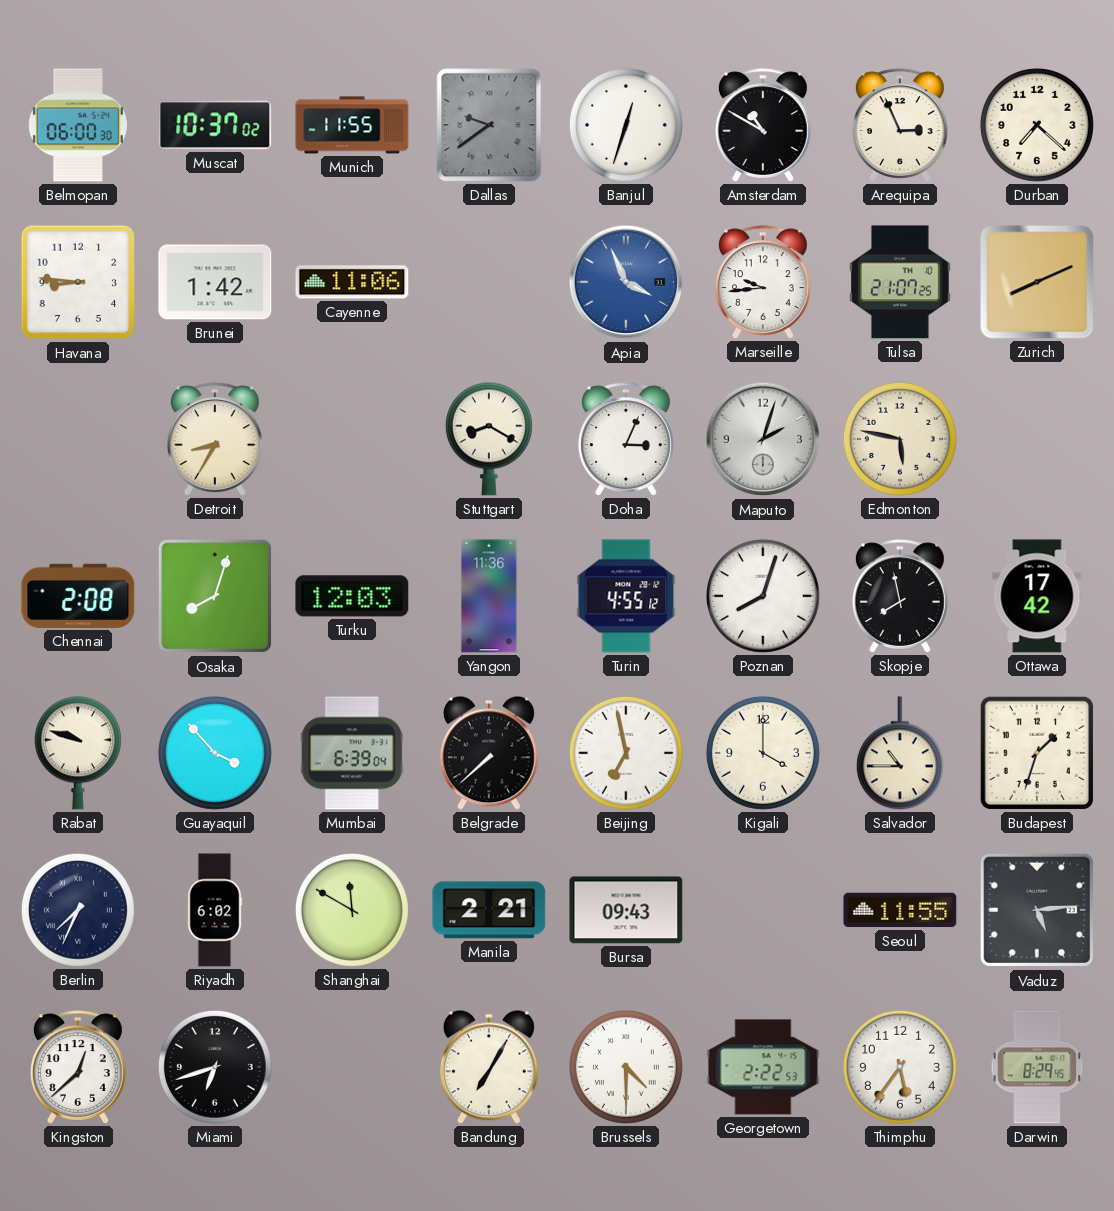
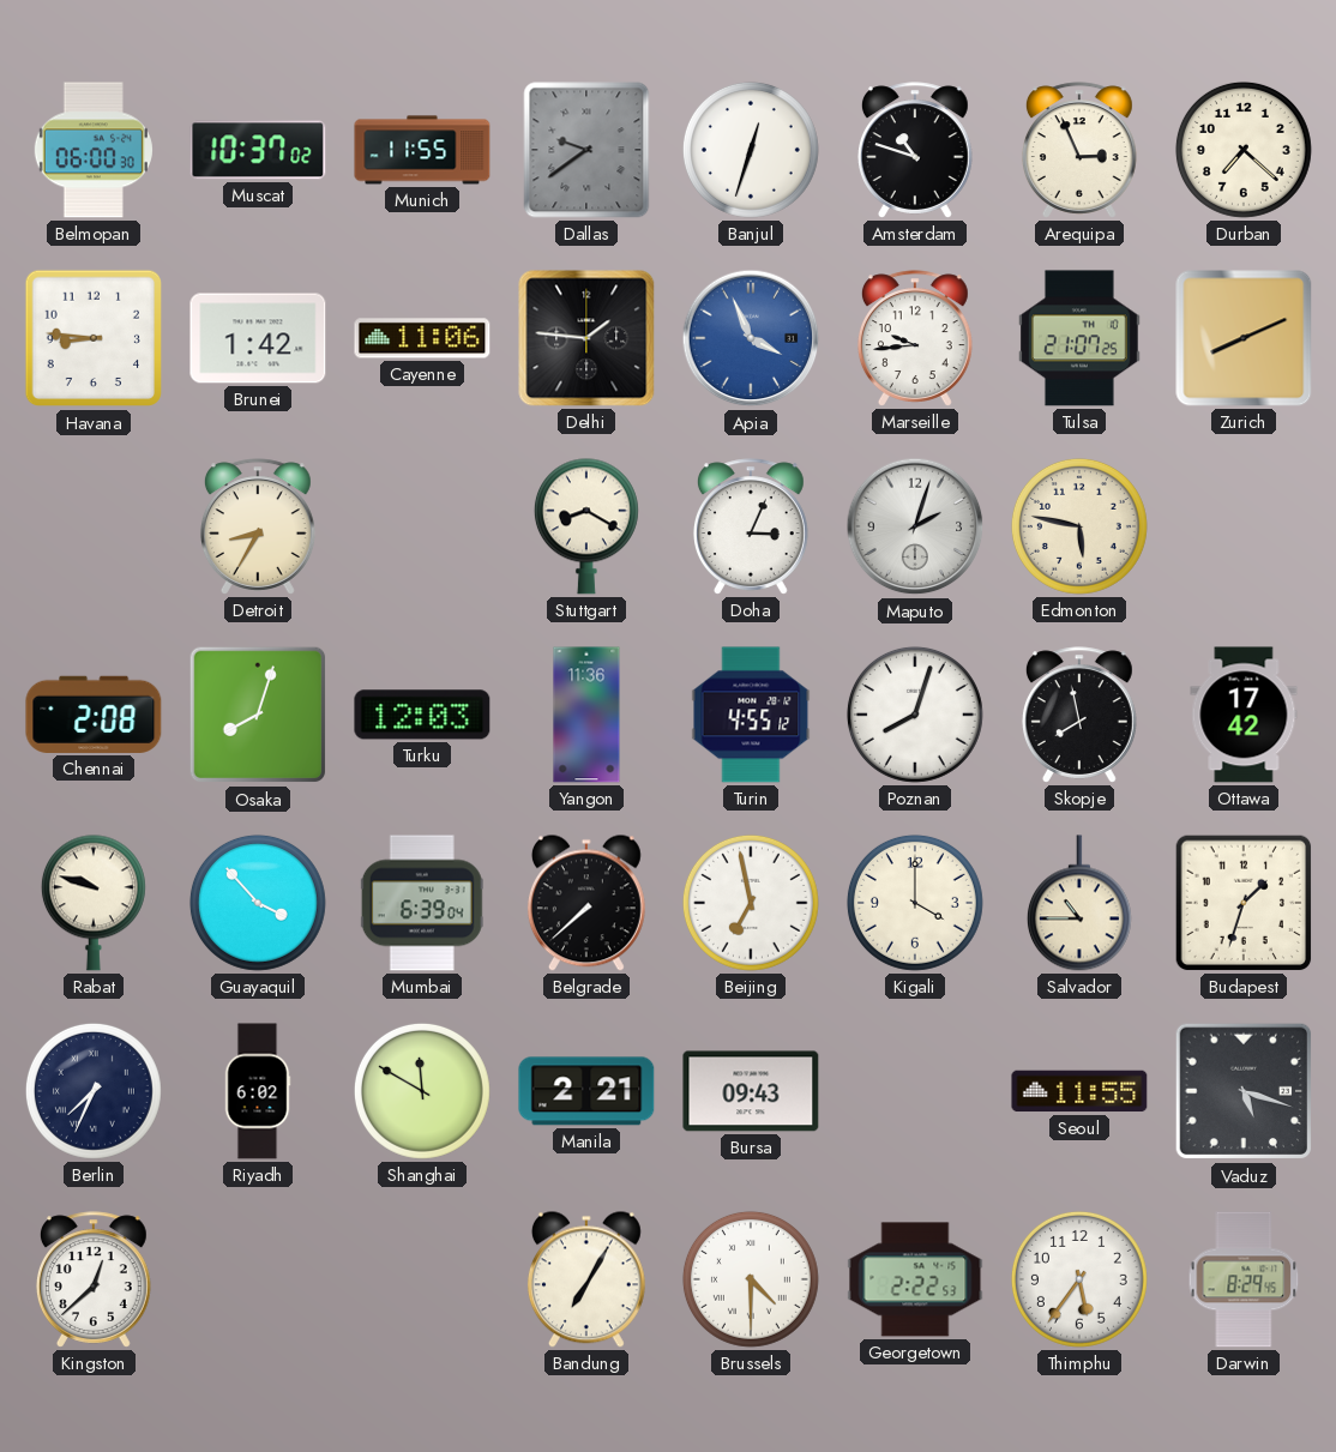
Amsterdam: 10:50 -> 10:48
Delhi: none -> 1:46
Vaduz: 5:14 -> 5:18
Miami: 6:42 -> none
